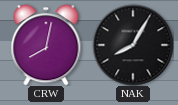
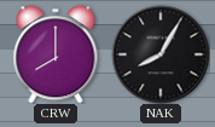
CRW: 8:02 -> 8:00
